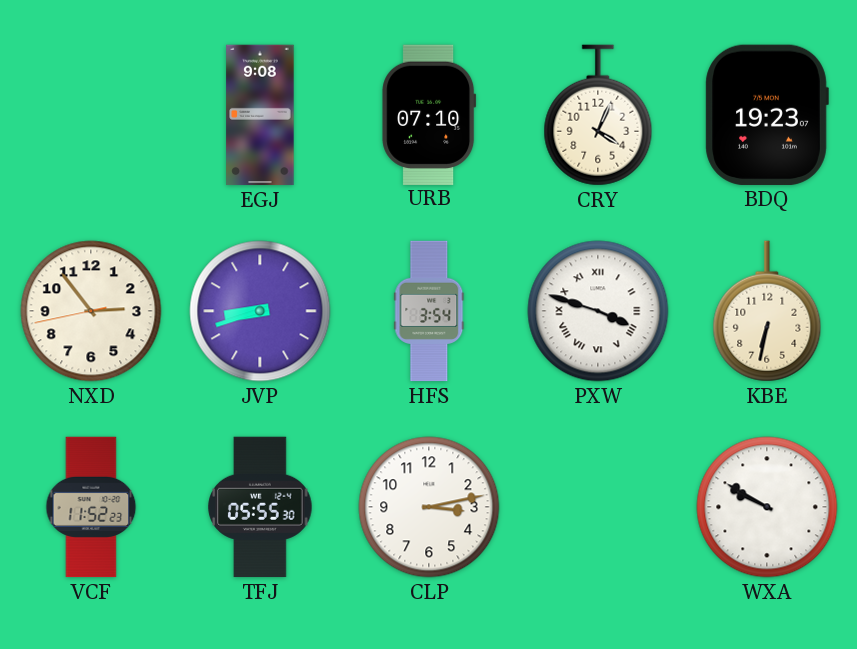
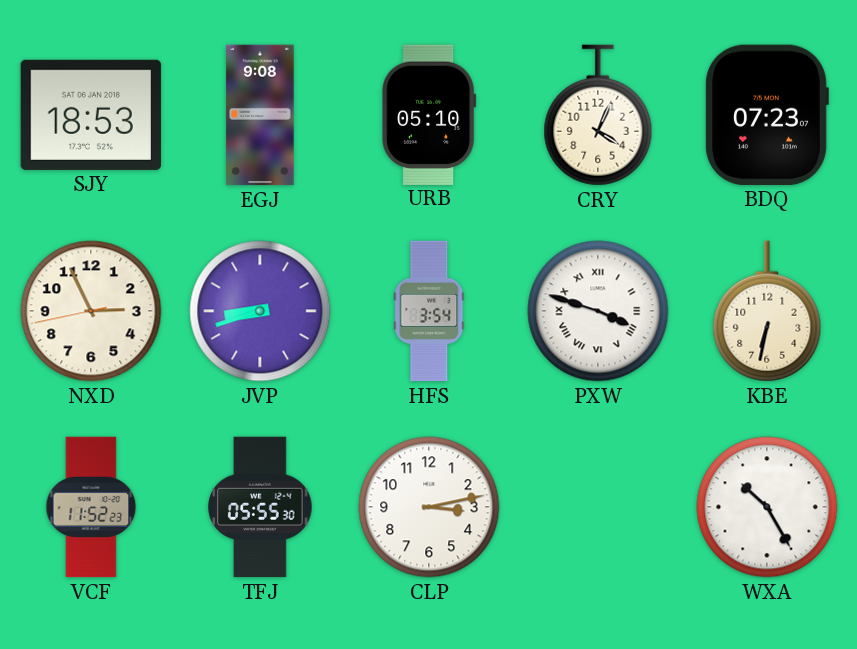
SJY: none -> 18:53
URB: 07:10 -> 05:10
BDQ: 19:23 -> 07:23
NXD: 2:53 -> 2:55
WXA: 9:50 -> 10:25
